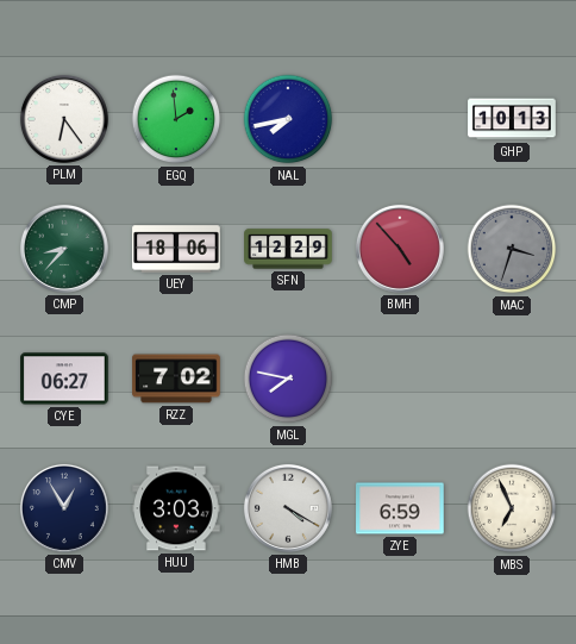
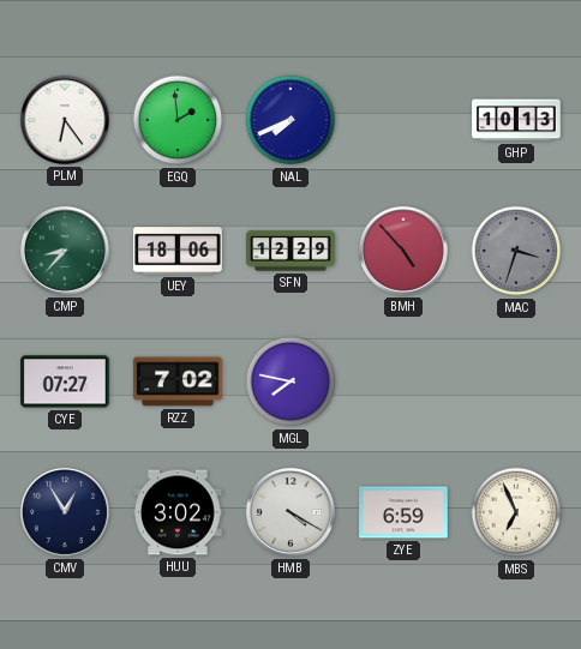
NAL: 7:43 -> 7:41
CYE: 06:27 -> 07:27
HUU: 3:03 -> 3:02
